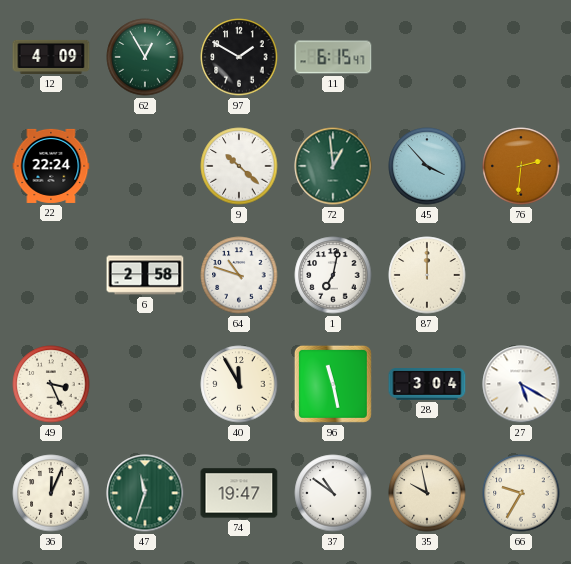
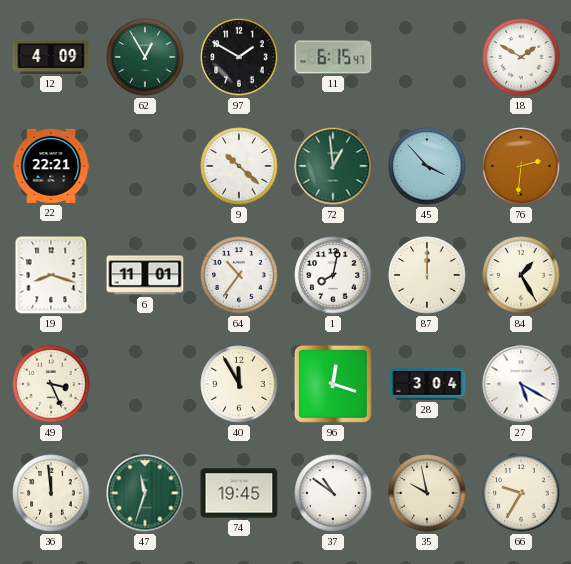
18: none -> 1:50
22: 22:24 -> 22:21
19: none -> 8:18
6: 2:58 -> 11:01
64: 10:48 -> 10:36
1: 7:02 -> 8:02
84: none -> 1:25
96: 11:28 -> 12:18
36: 12:04 -> 11:59
74: 19:47 -> 19:45
